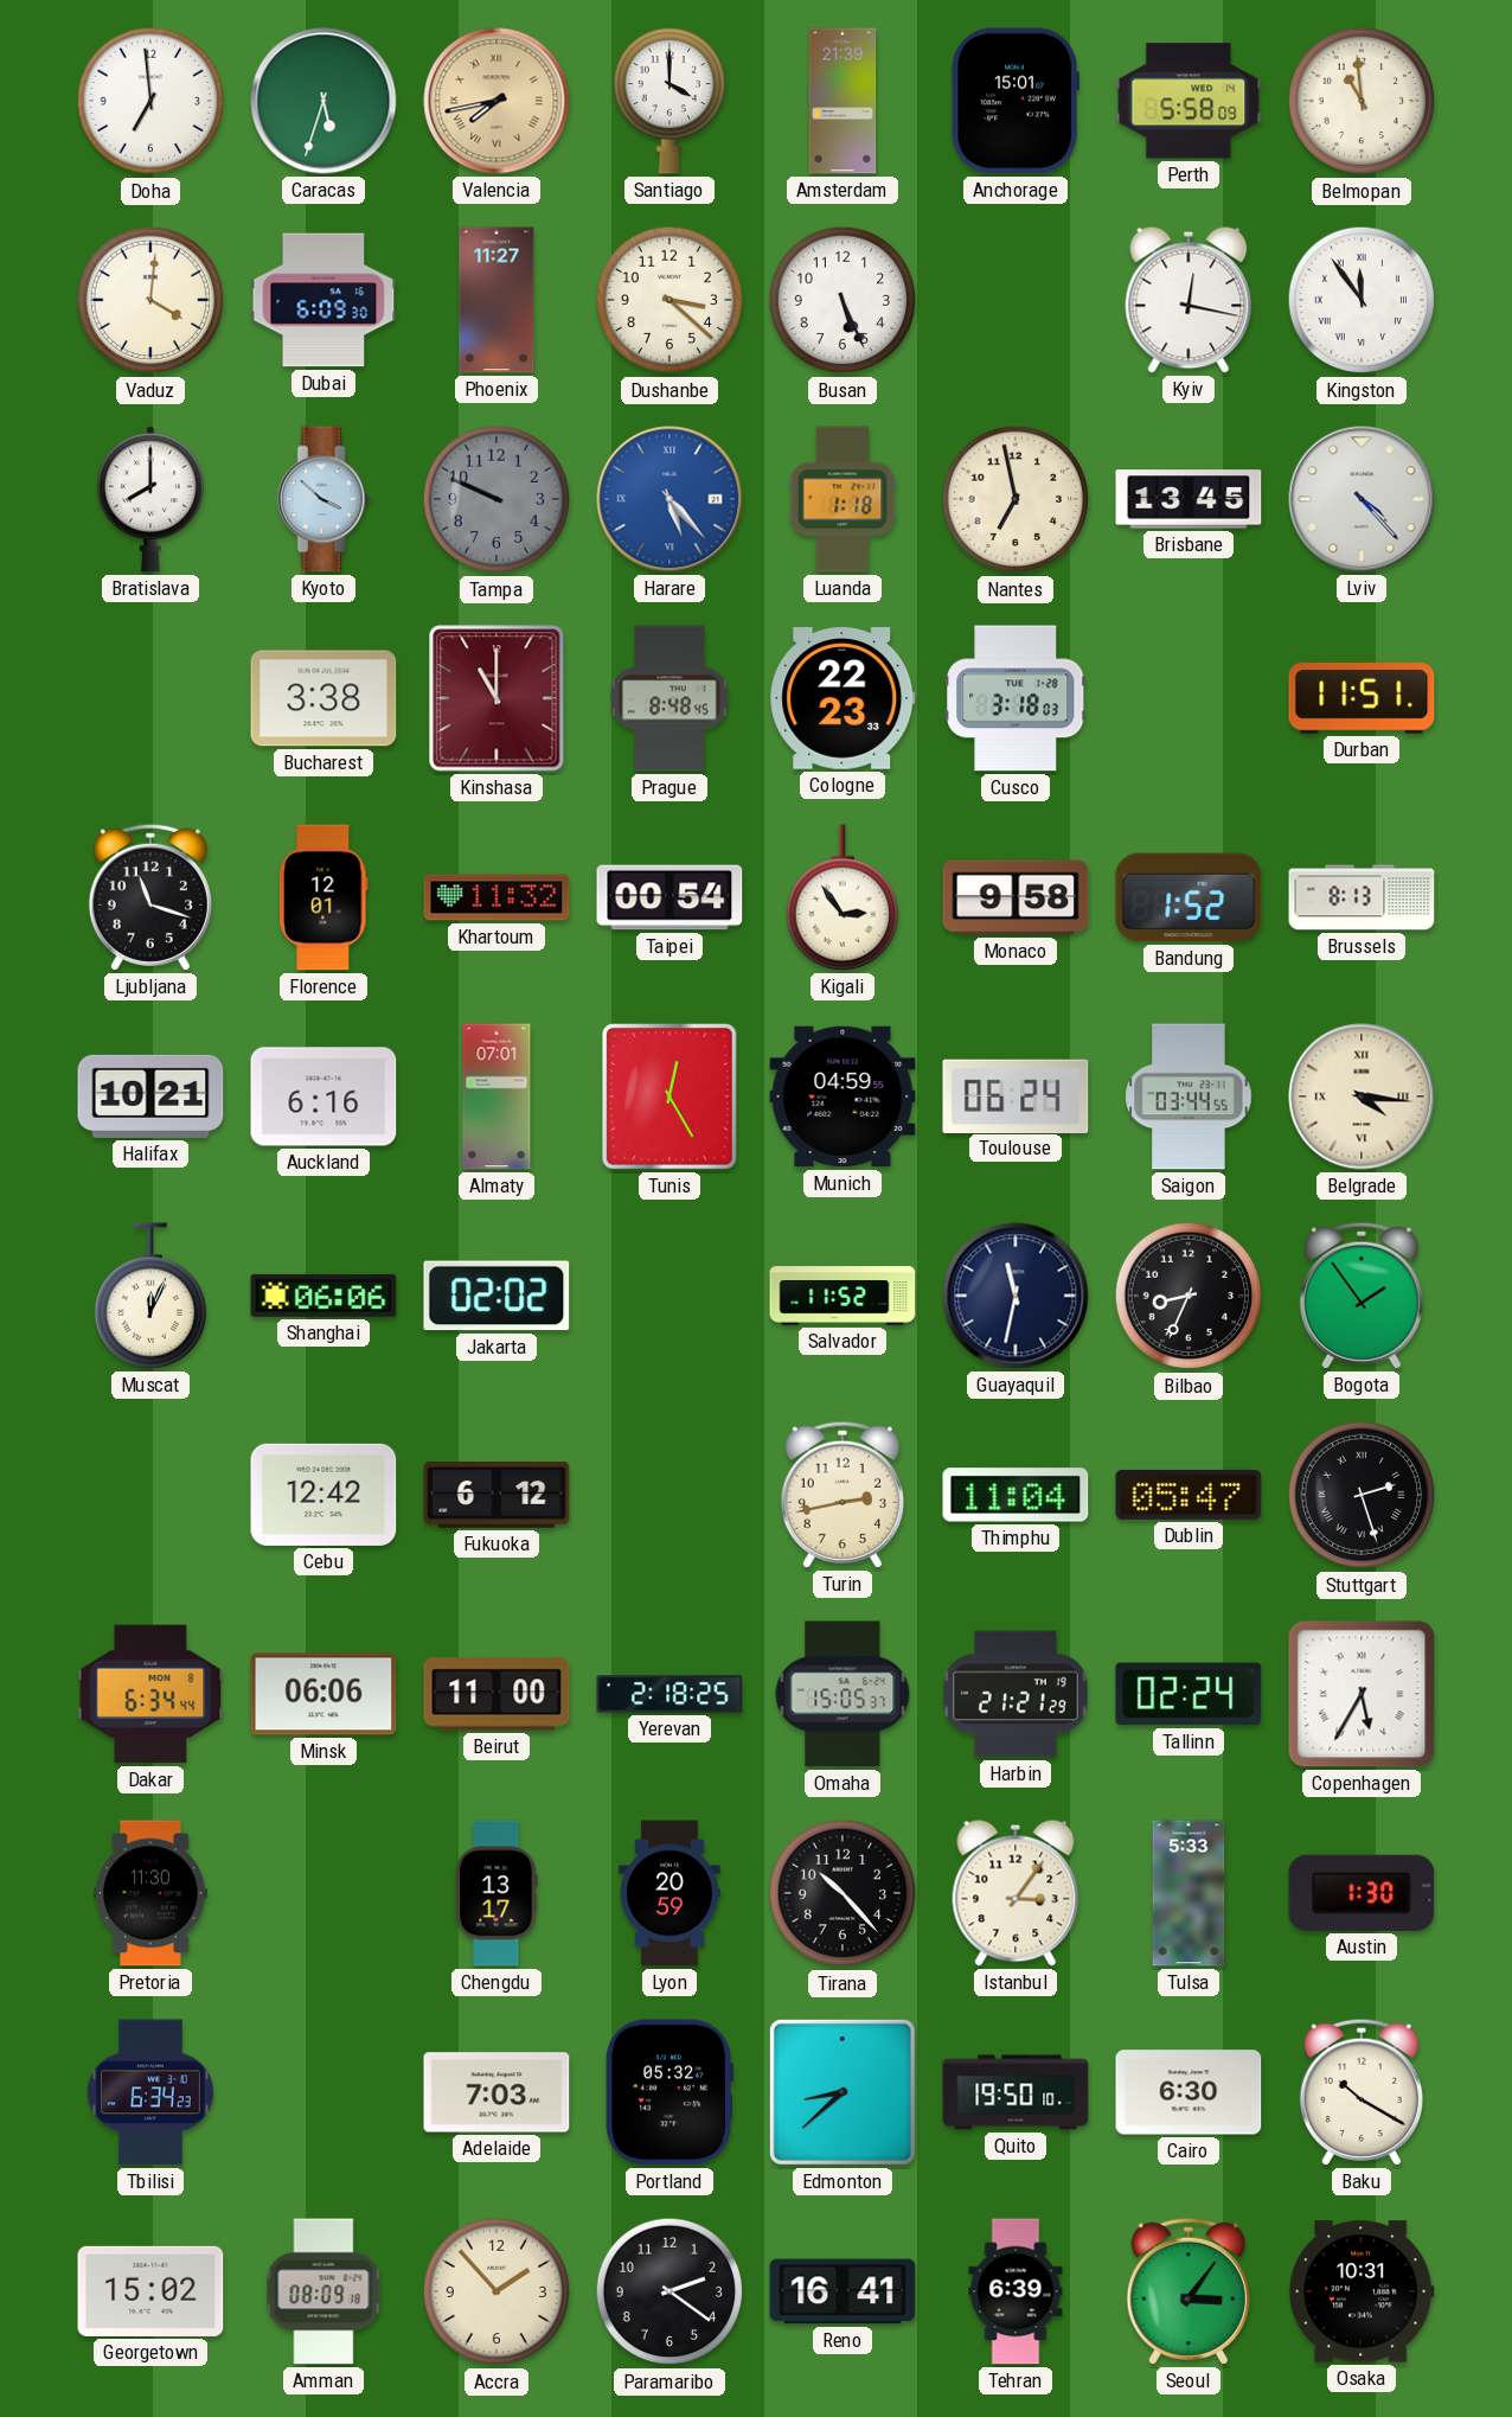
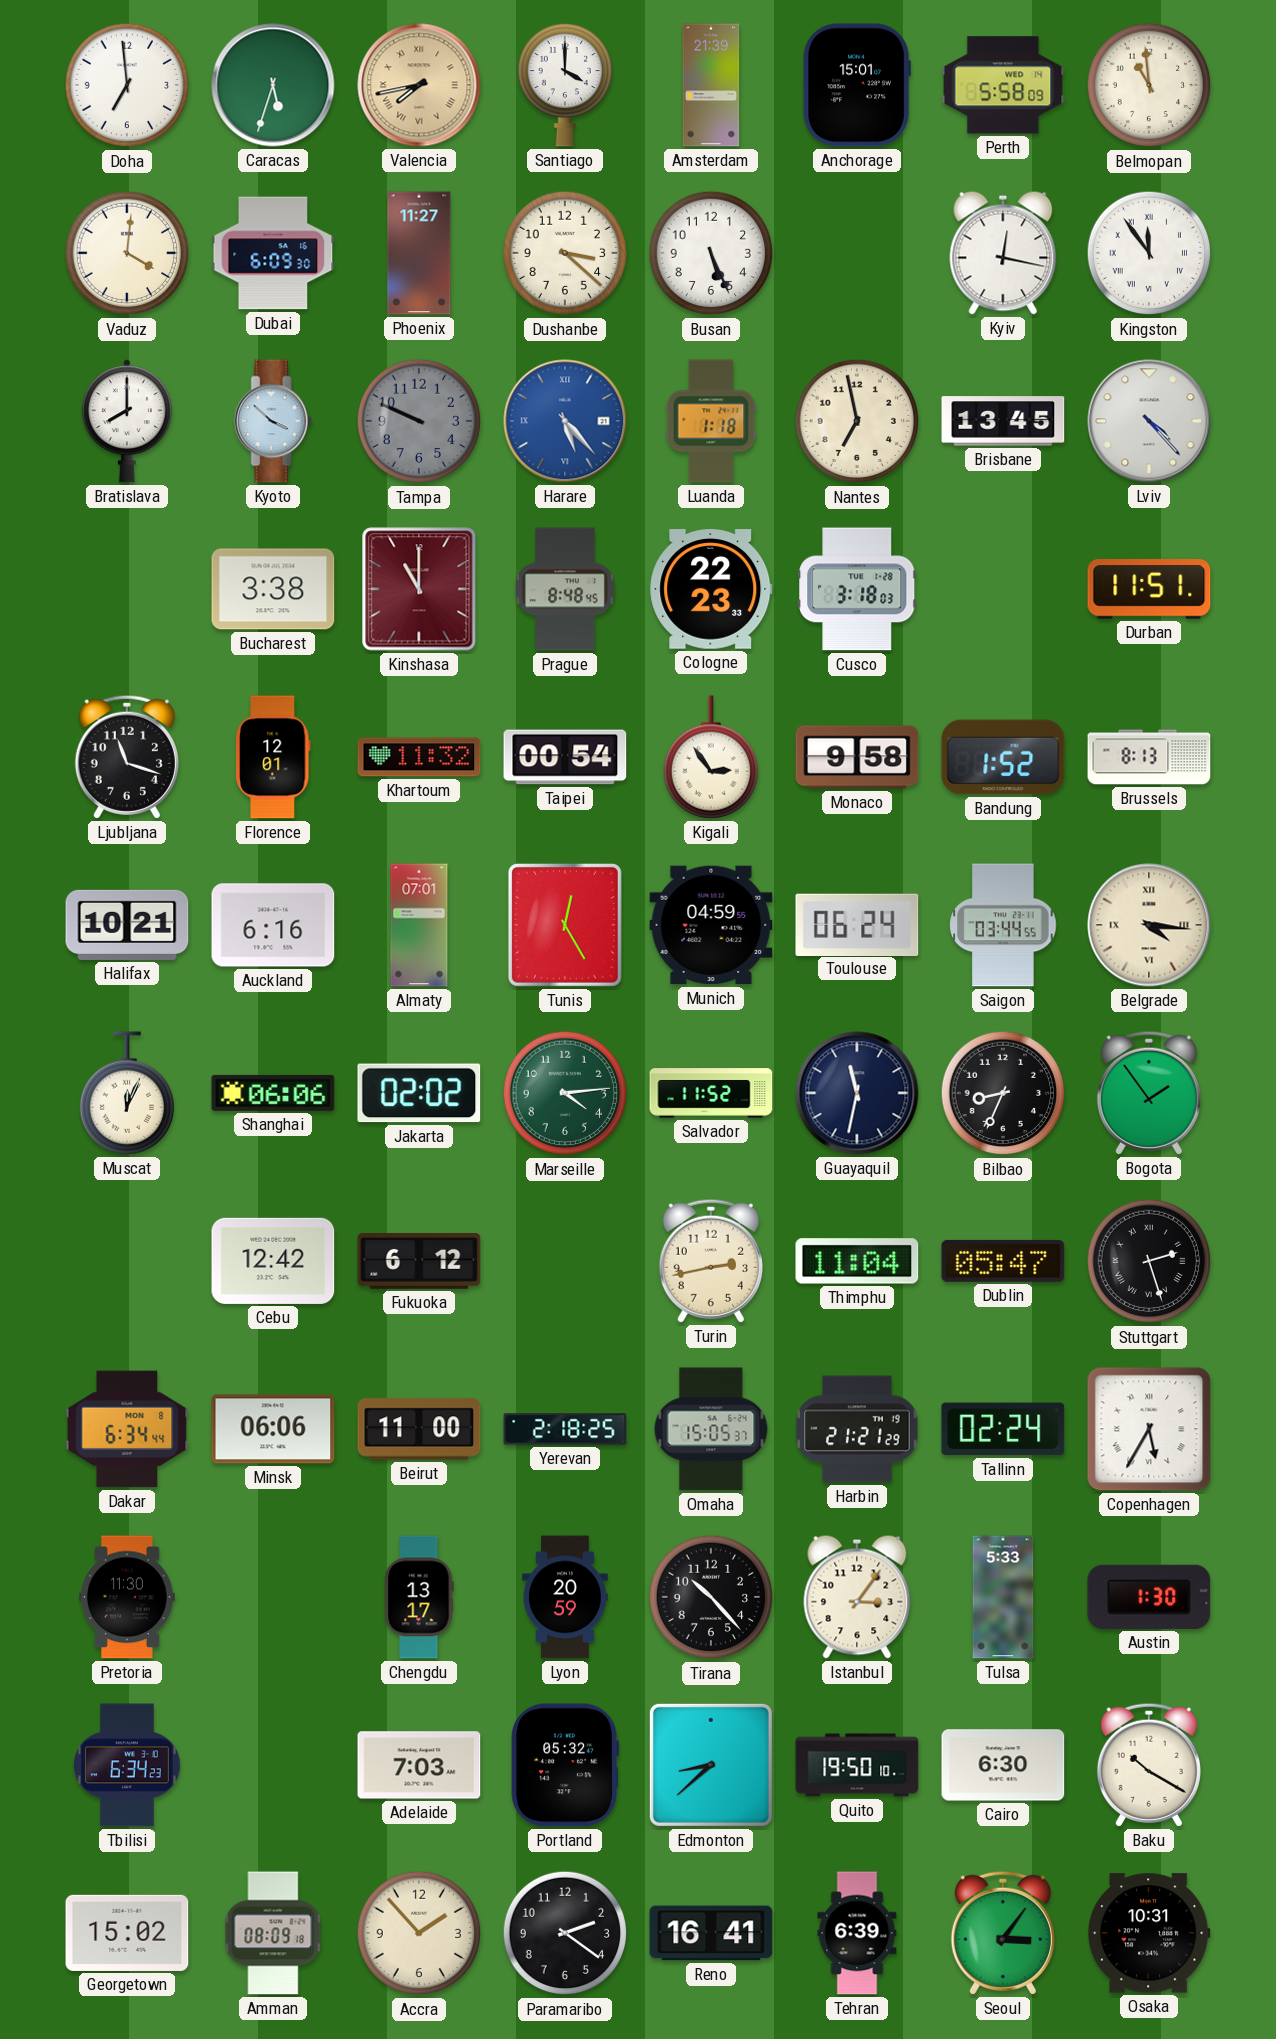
Marseille: none -> 4:14
